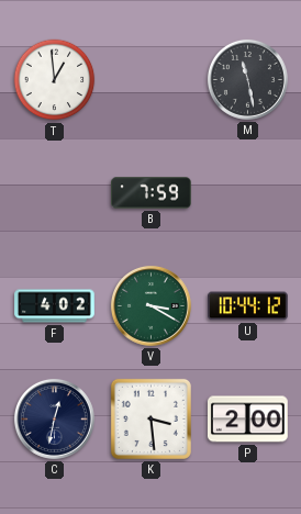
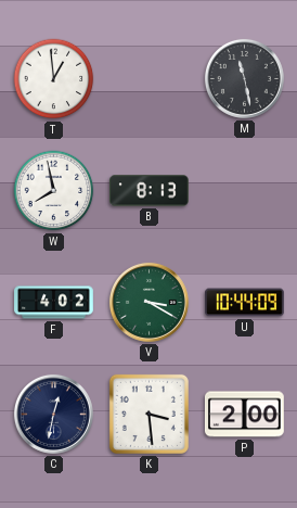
W: none -> 7:58
B: 7:59 -> 8:13
U: 10:44:12 -> 10:44:09
